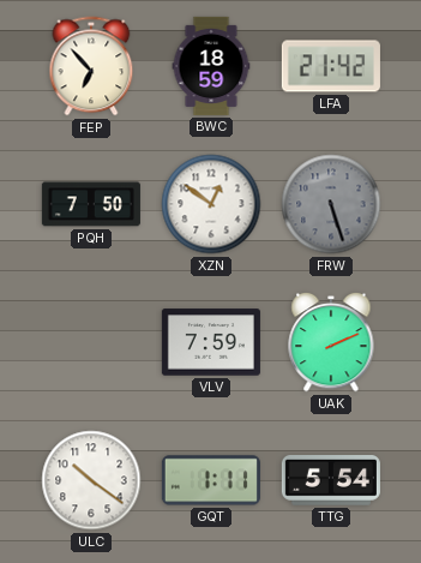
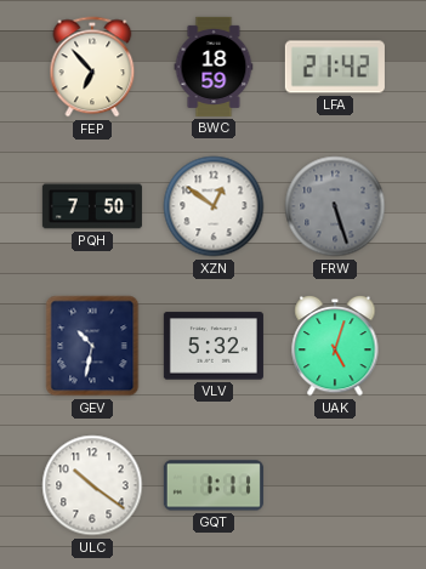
GEV: none -> 10:32
VLV: 7:59 -> 5:32
UAK: 2:11 -> 5:03
TTG: 5:54 -> none
